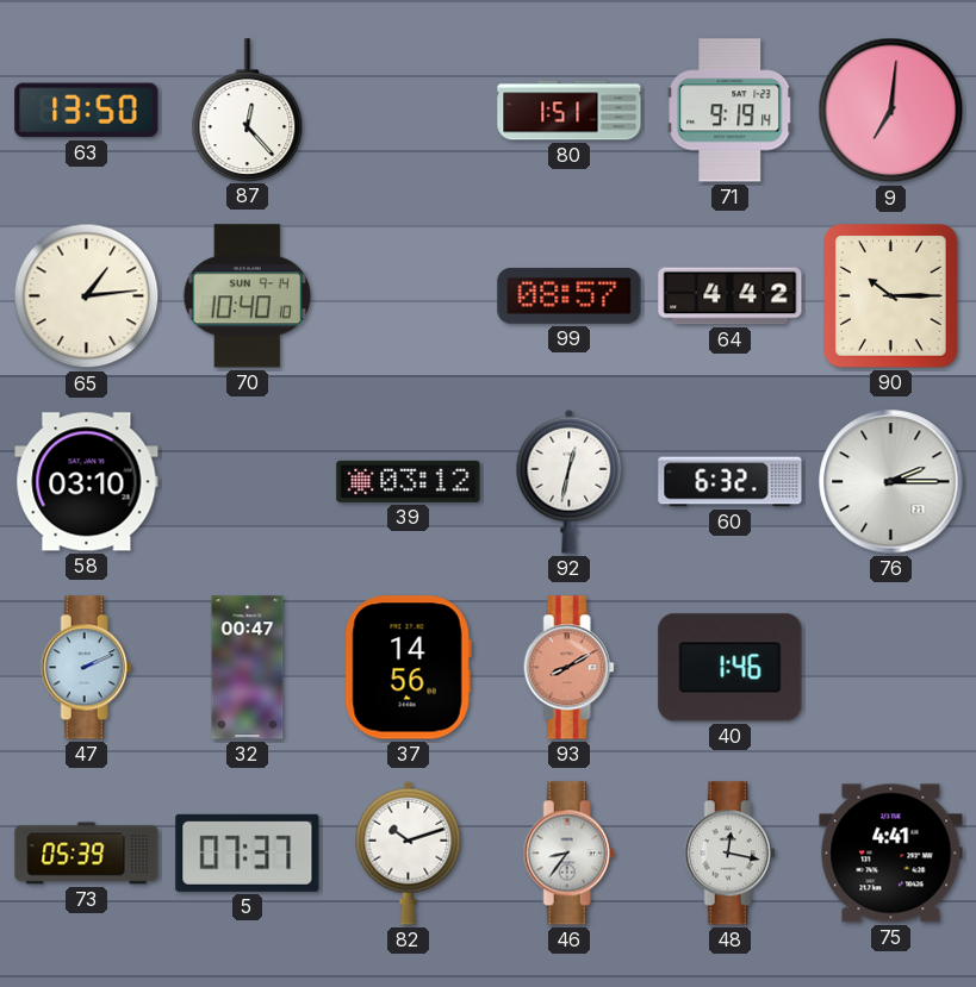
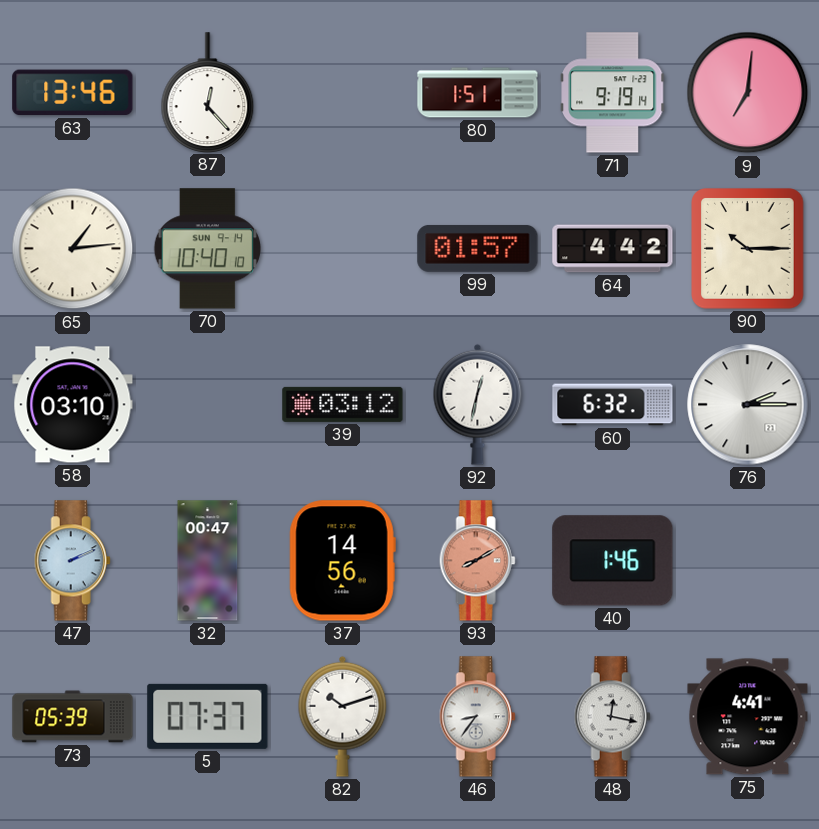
63: 13:50 -> 13:46
99: 08:57 -> 01:57
